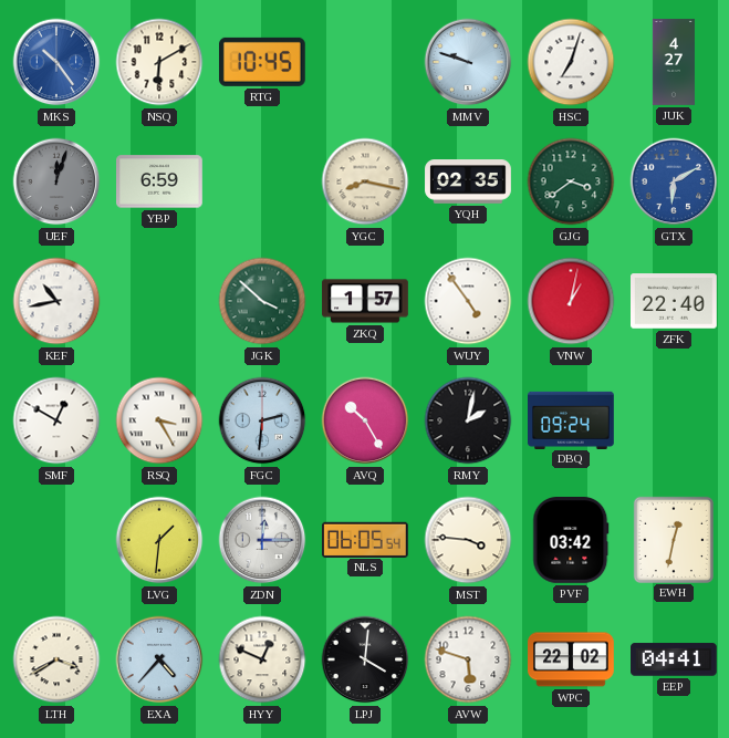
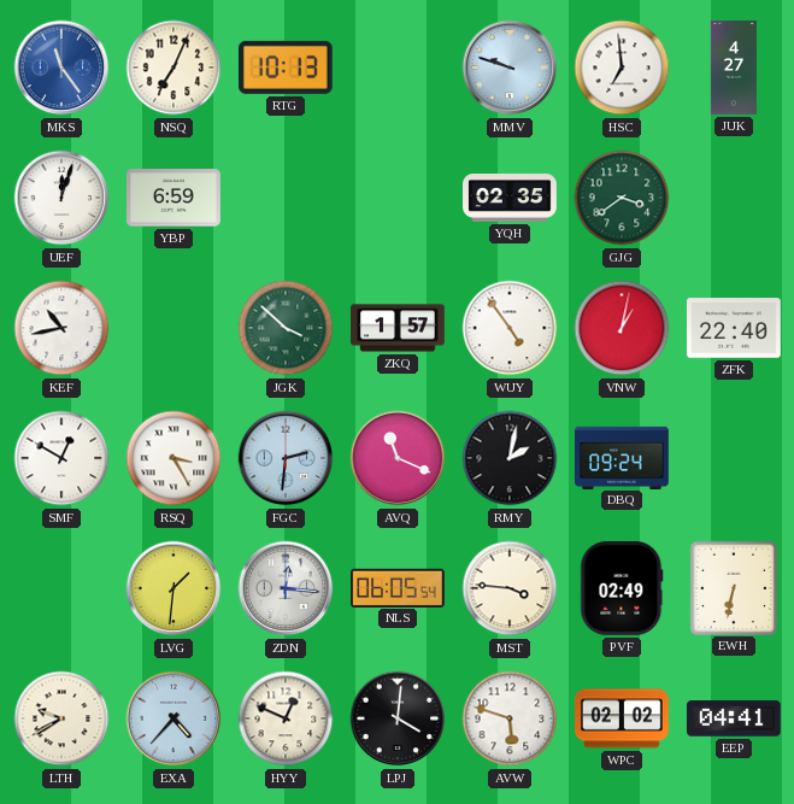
MKS: 10:24 -> 11:24
NSQ: 6:10 -> 7:04
RTG: 10:45 -> 10:13
HSC: 7:03 -> 6:59
UEF dial: grey -> white
YGC: 8:17 -> none
GTX: 6:10 -> none
AVQ: 10:25 -> 11:19
ZDN: 12:15 -> 12:16
PVF: 03:42 -> 02:49
EWH: 12:32 -> 6:32
LTH: 3:40 -> 9:40
WPC: 22:02 -> 02:02
